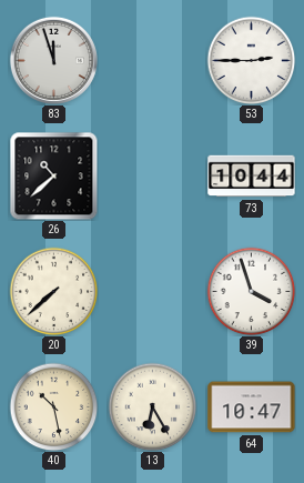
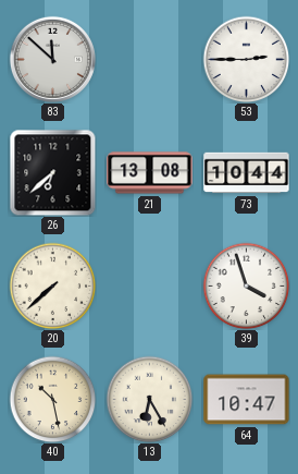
83: 11:57 -> 11:52
26: 10:38 -> 6:38
21: none -> 13:08
